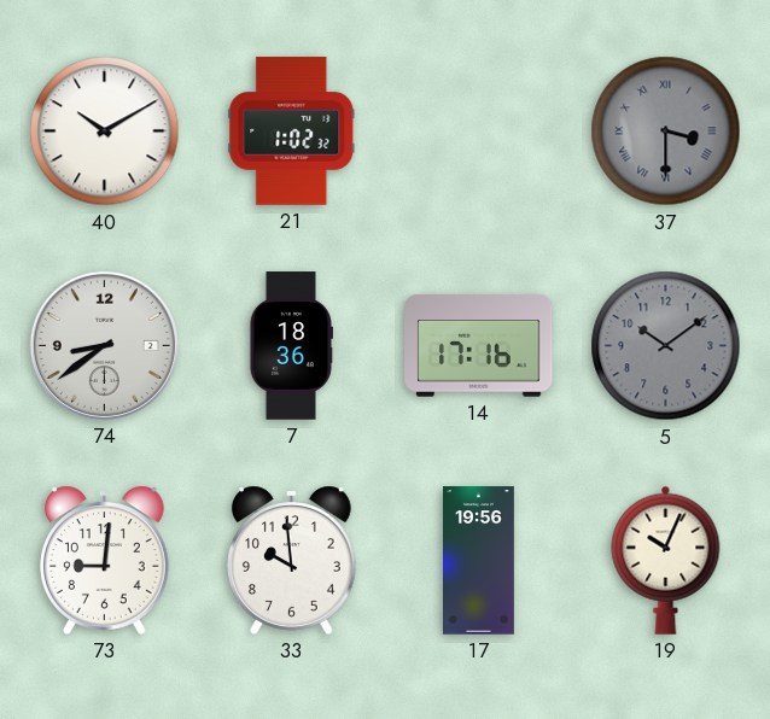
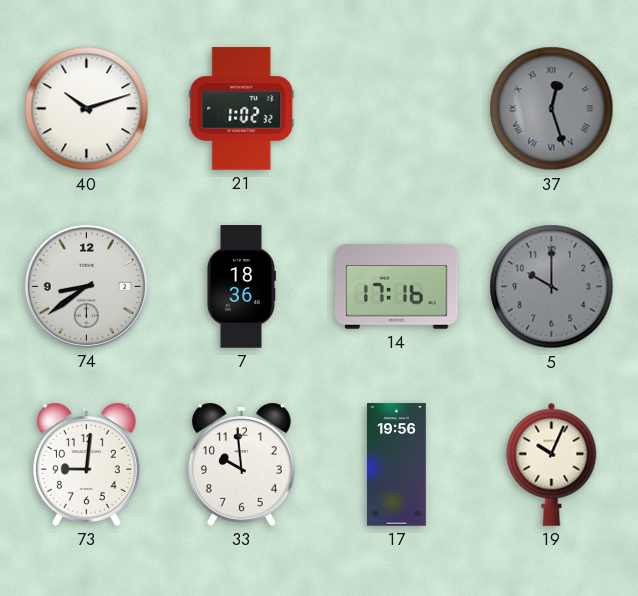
40: 10:10 -> 10:12
37: 3:30 -> 12:27
5: 10:09 -> 10:00
